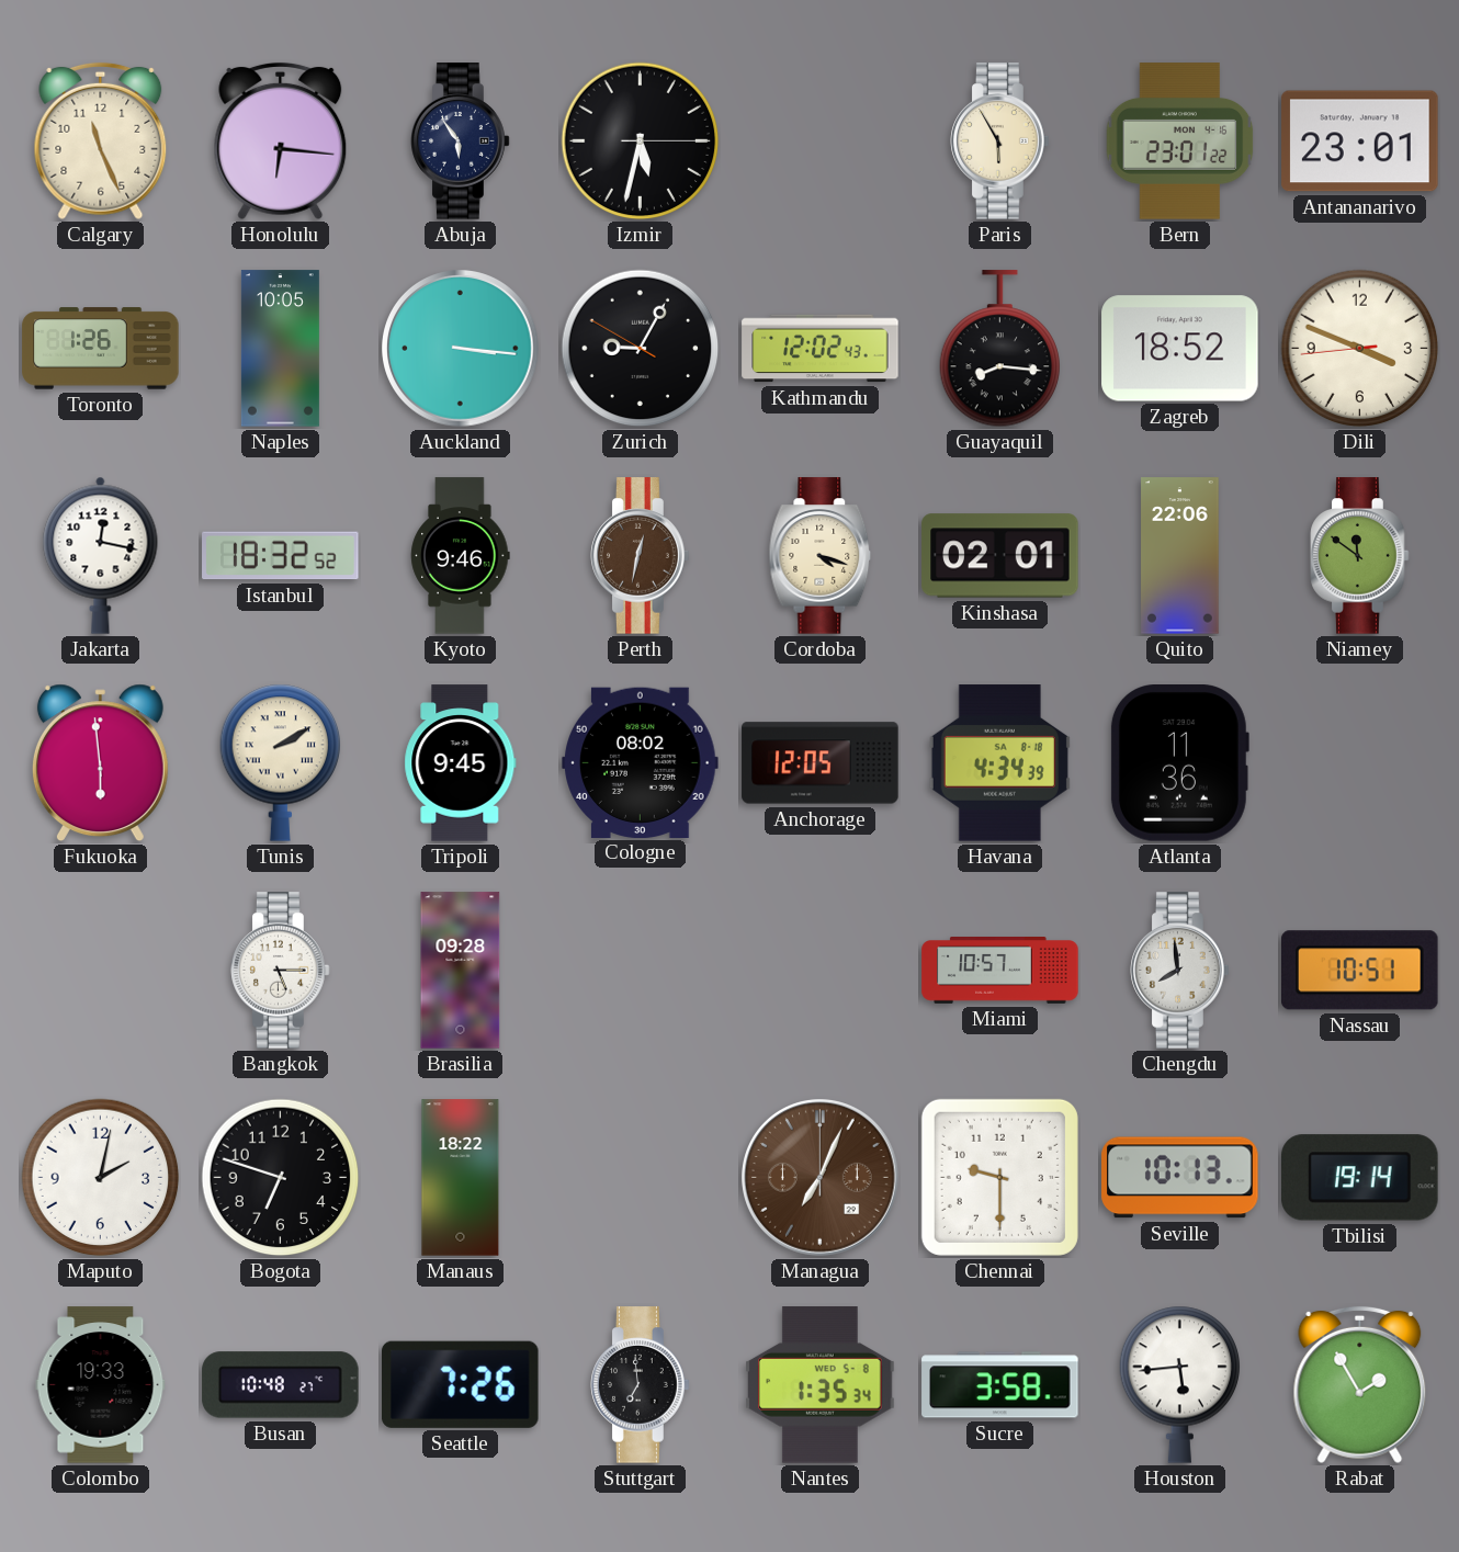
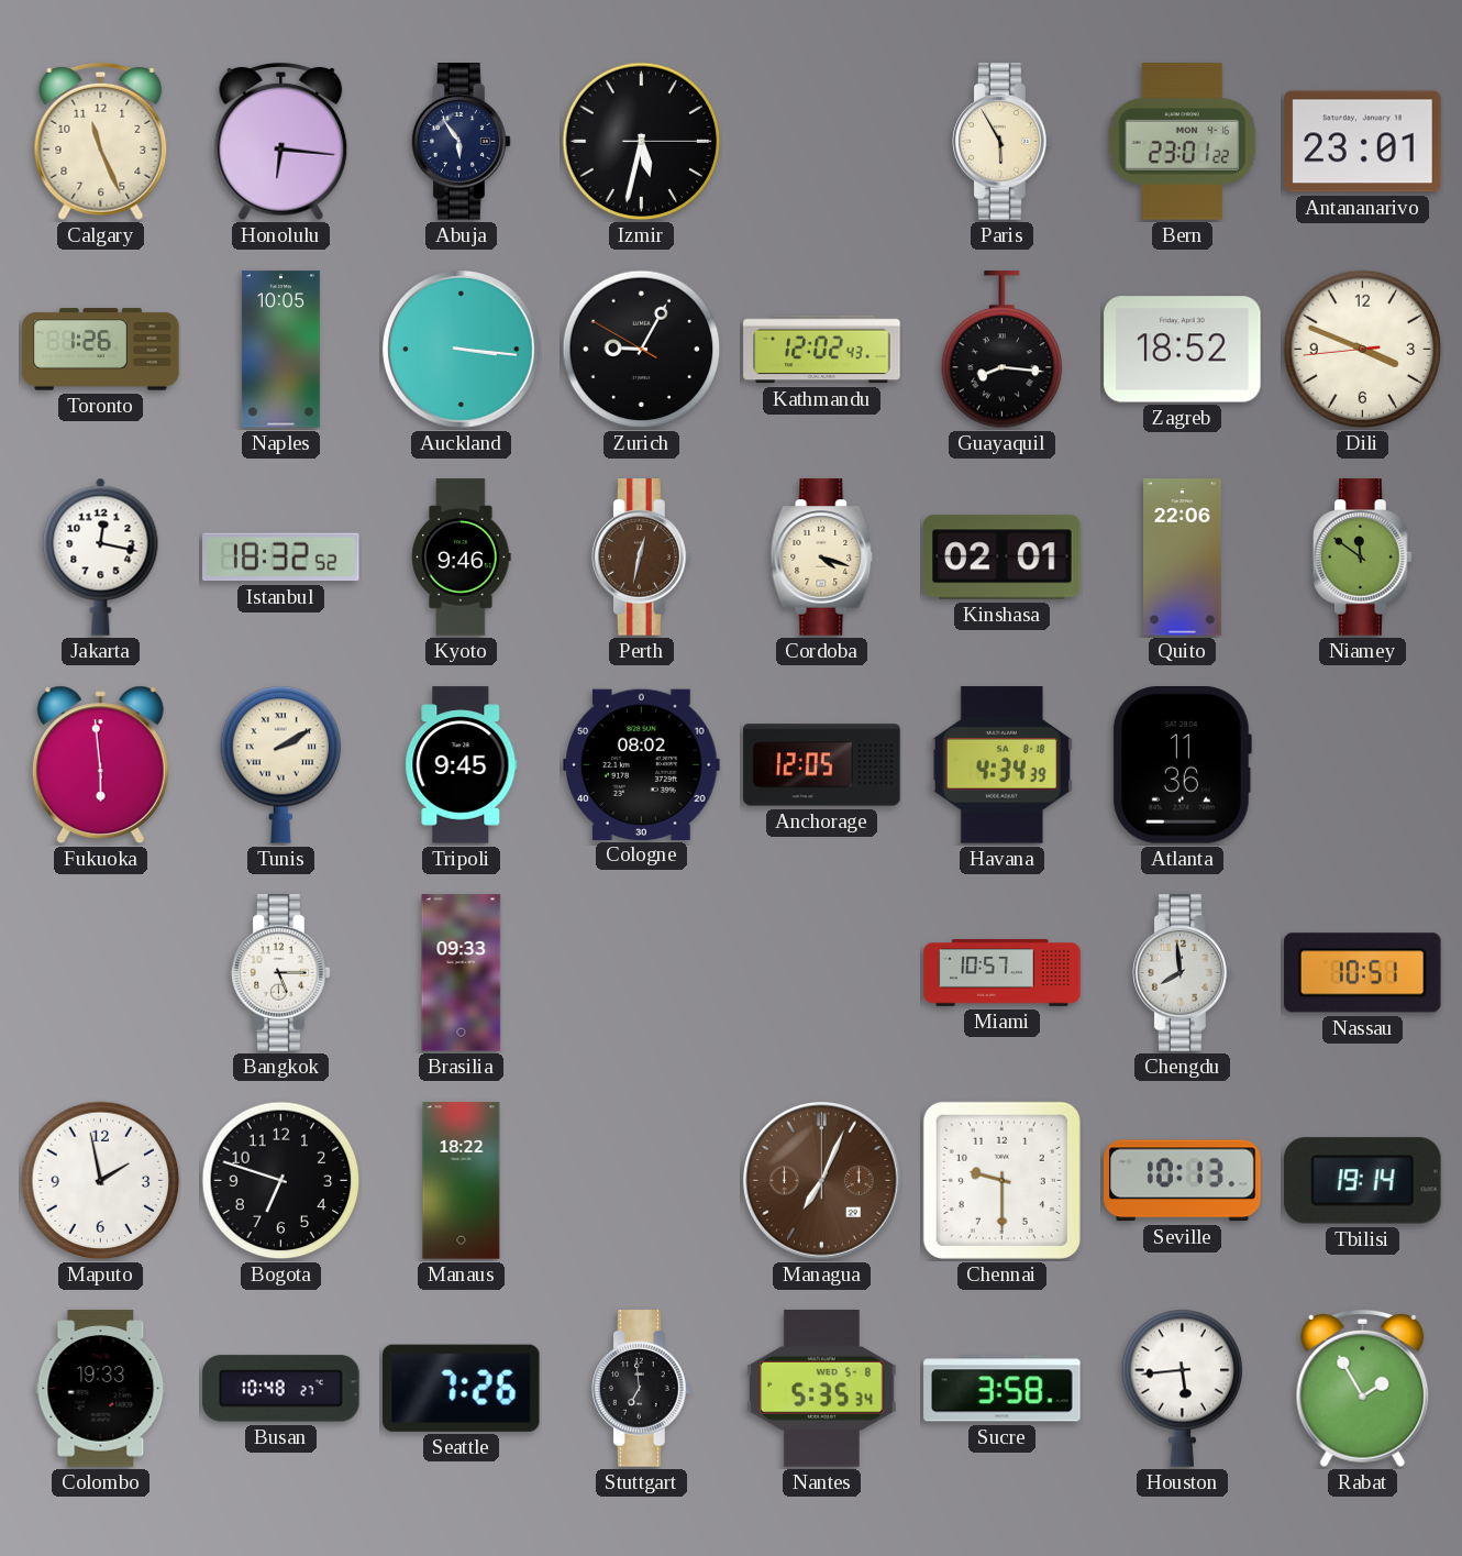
Brasilia: 09:28 -> 09:33
Maputo: 2:02 -> 1:58
Nantes: 1:35 -> 5:35
